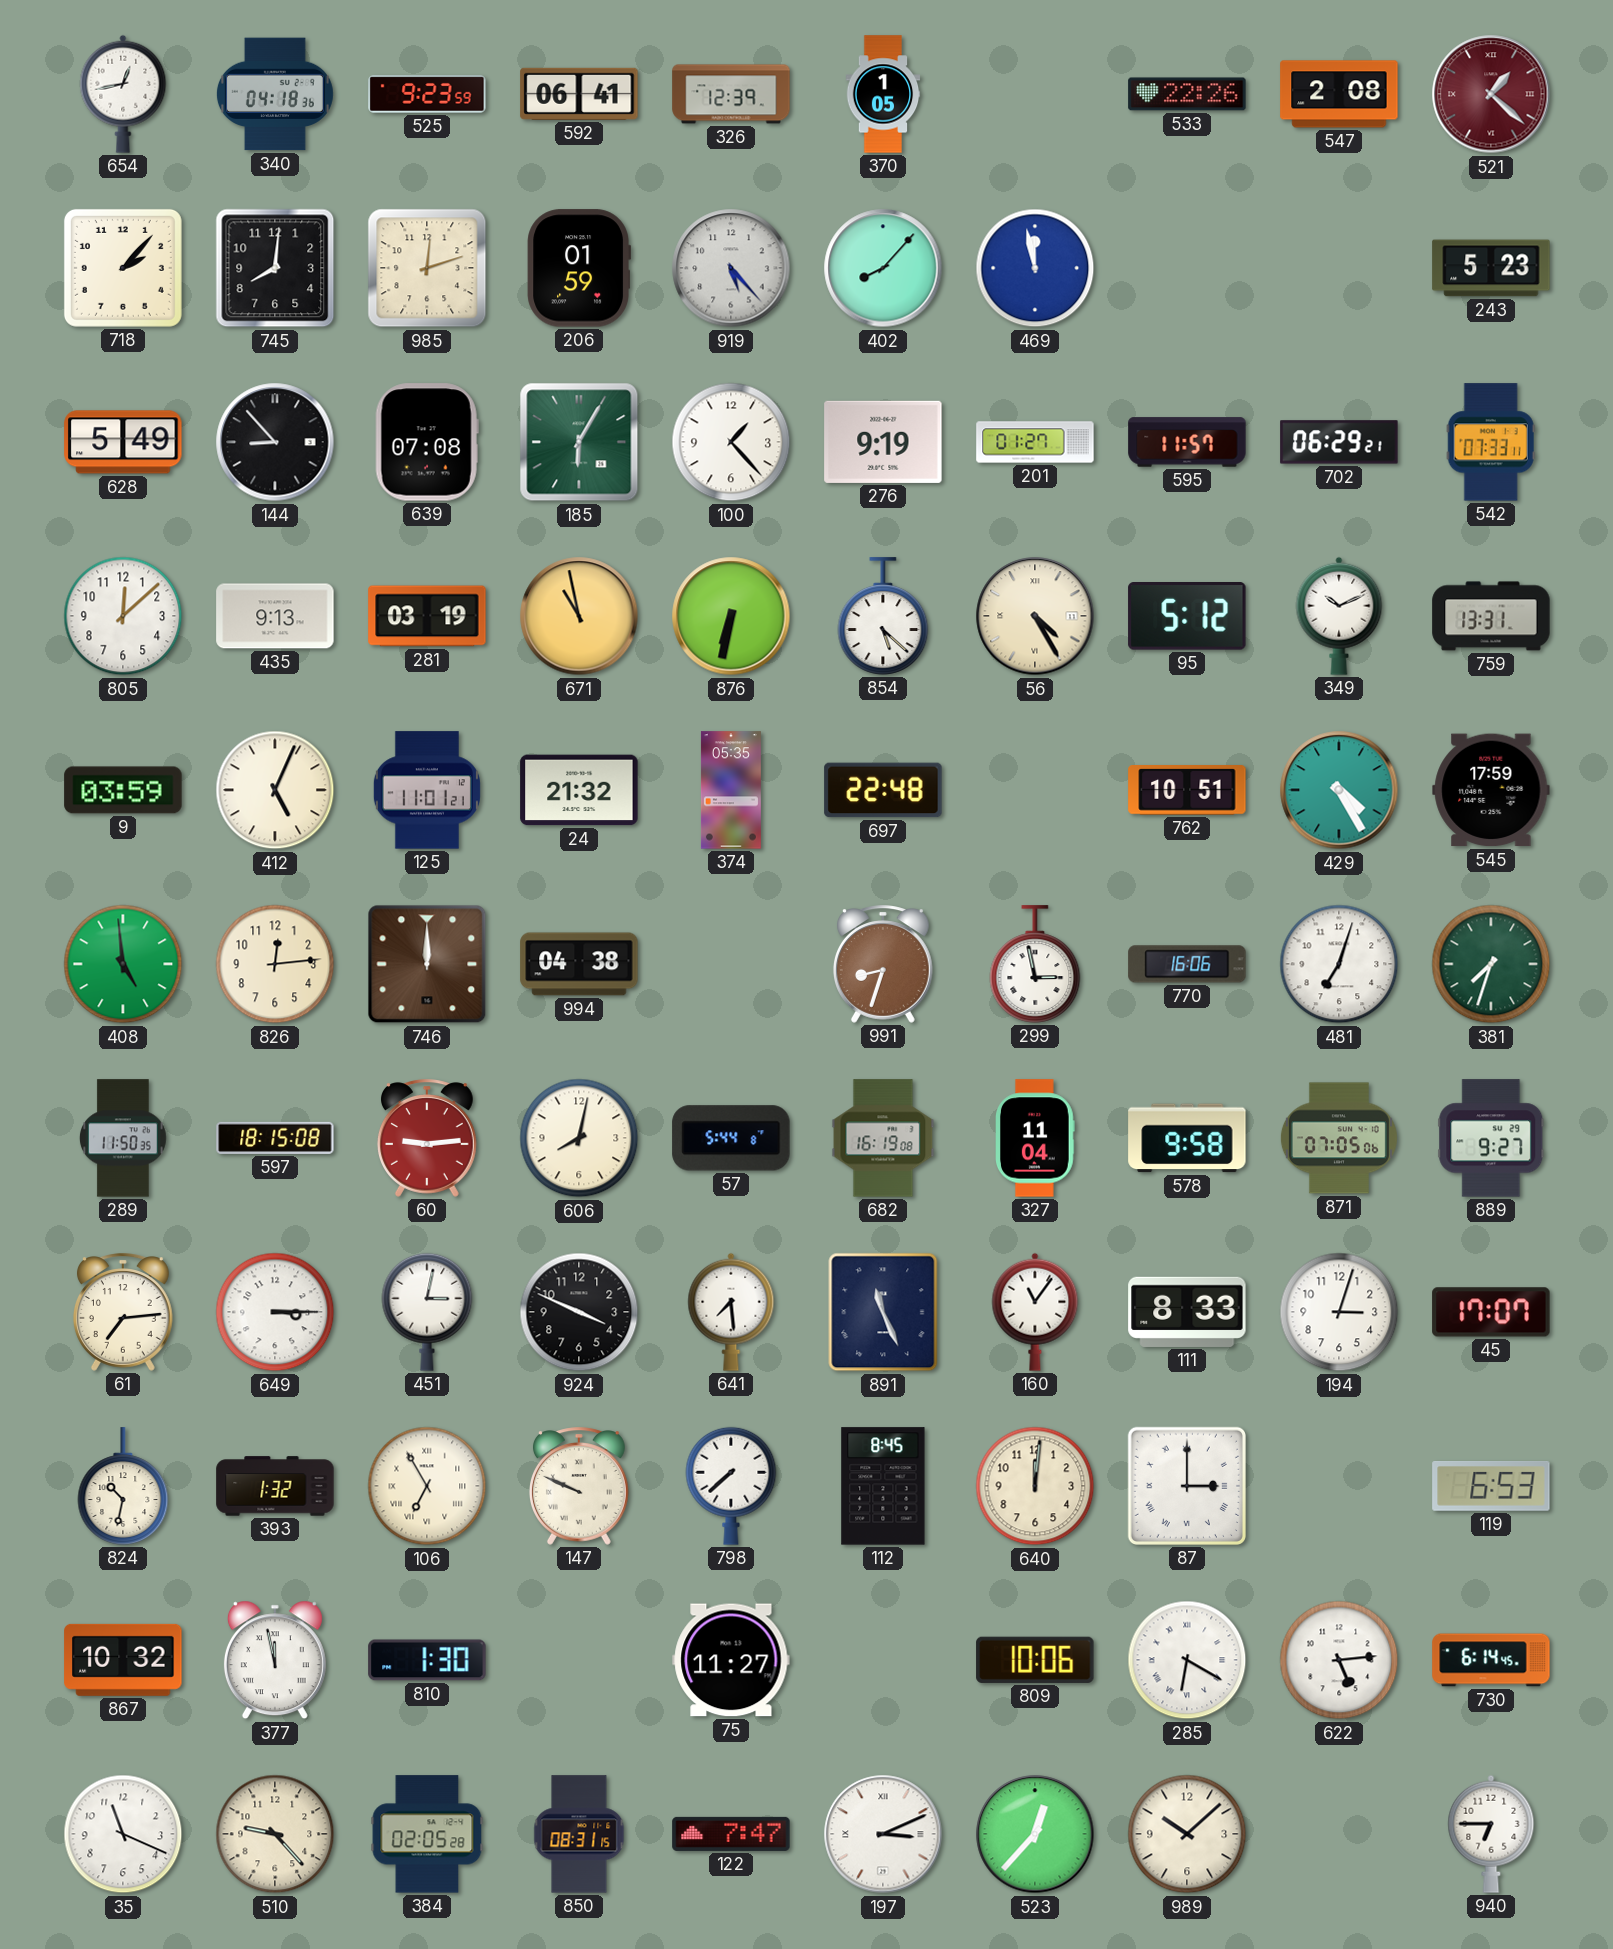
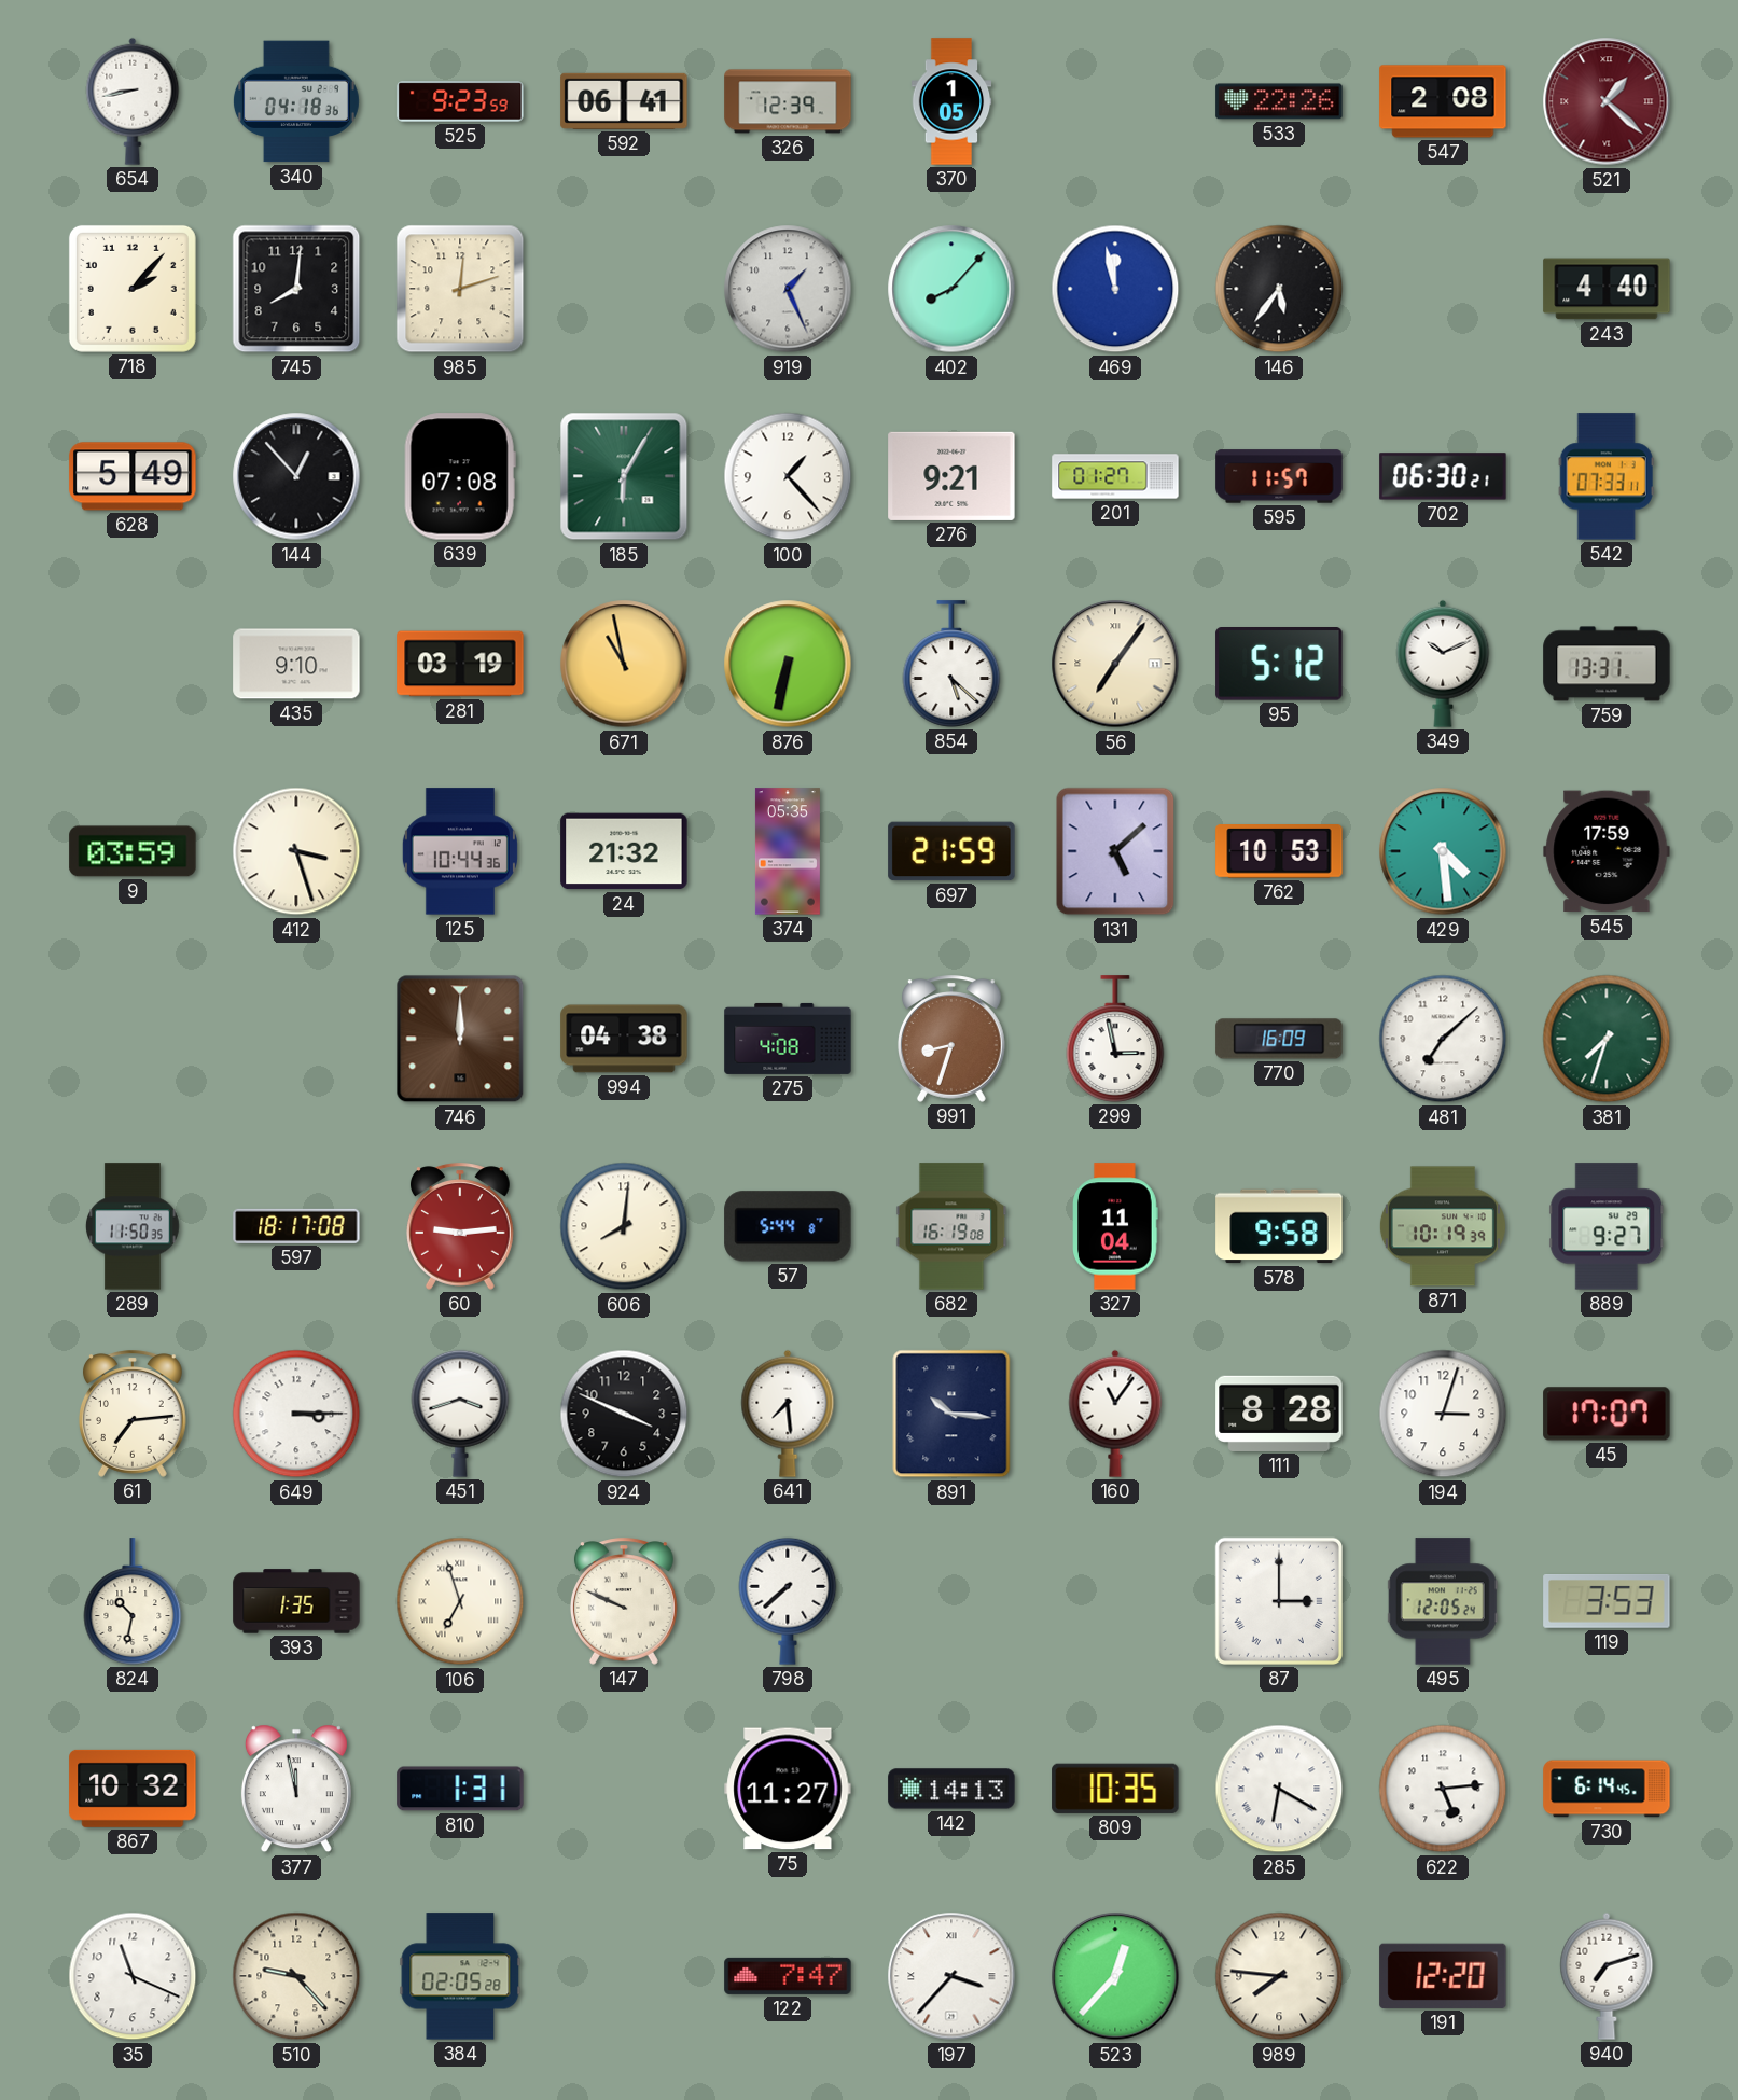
654: 12:43 -> 8:43
206: 01:59 -> none
919: 5:23 -> 1:26
146: none -> 5:36
243: 5:23 -> 4:40
144: 8:53 -> 12:53
276: 9:19 -> 9:21
702: 06:29 -> 06:30
805: 12:08 -> none
435: 9:13 -> 9:10
56: 4:25 -> 7:06
412: 5:04 -> 3:27
125: 11:01 -> 10:44
697: 22:48 -> 21:59
131: none -> 5:08
762: 10:51 -> 10:53
429: 4:25 -> 4:29
408: 4:59 -> none
826: 12:14 -> none
275: none -> 4:08
770: 16:06 -> 16:09
481: 7:03 -> 7:08
597: 18:15 -> 18:17
606: 8:02 -> 8:01
871: 07:05 -> 10:19
451: 3:02 -> 3:42
891: 11:26 -> 10:16
111: 8:33 -> 8:28
393: 1:32 -> 1:35
106: 6:55 -> 6:57
112: 8:45 -> none
640: 12:01 -> none
495: none -> 12:05
119: 6:53 -> 3:53
810: 1:30 -> 1:31
142: none -> 14:13
809: 10:06 -> 10:35
850: 08:31 -> none
197: 3:11 -> 3:37
989: 10:08 -> 7:46
191: none -> 12:20
940: 6:45 -> 7:12
